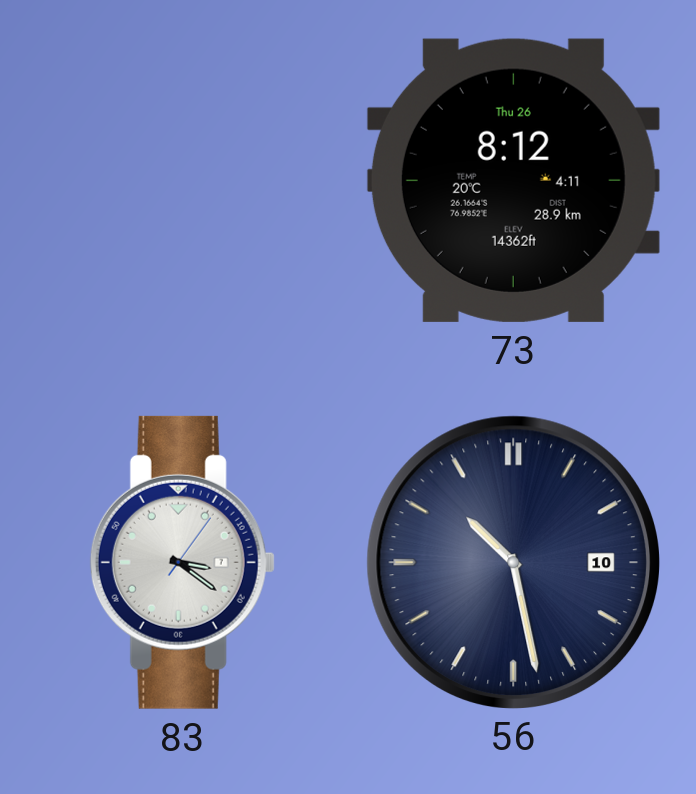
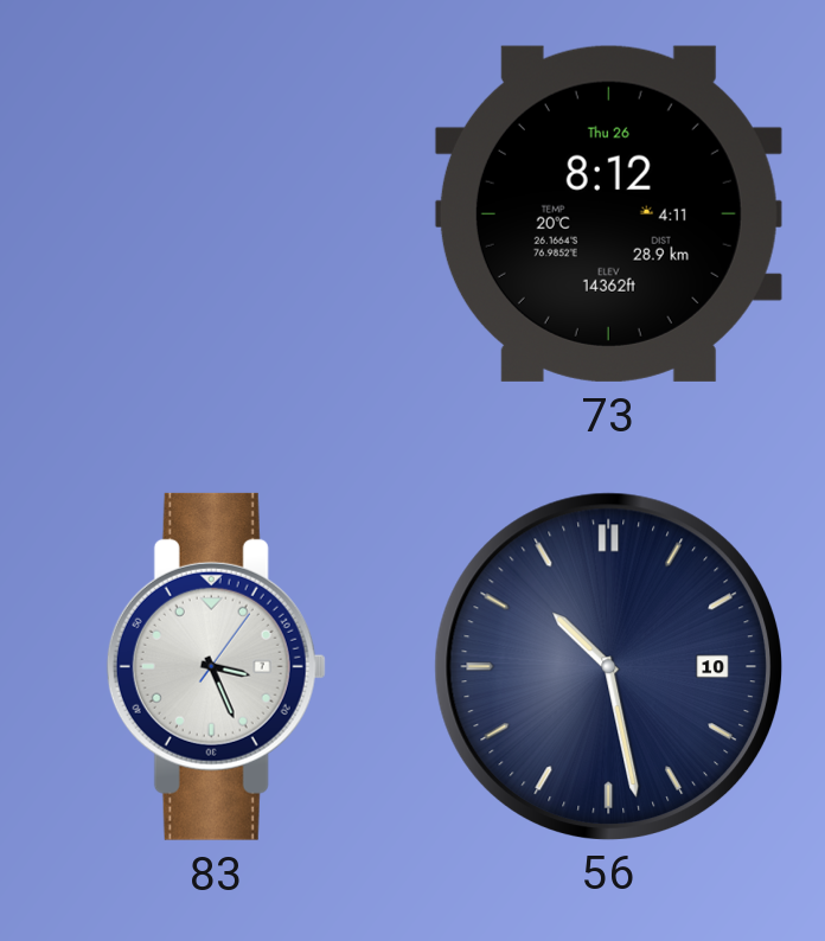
83: 3:21 -> 3:26
